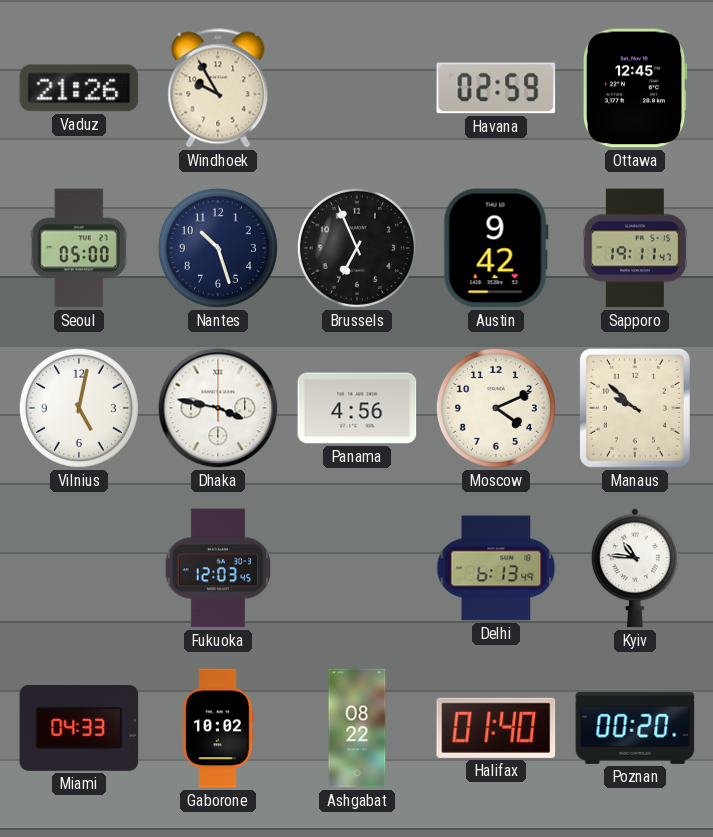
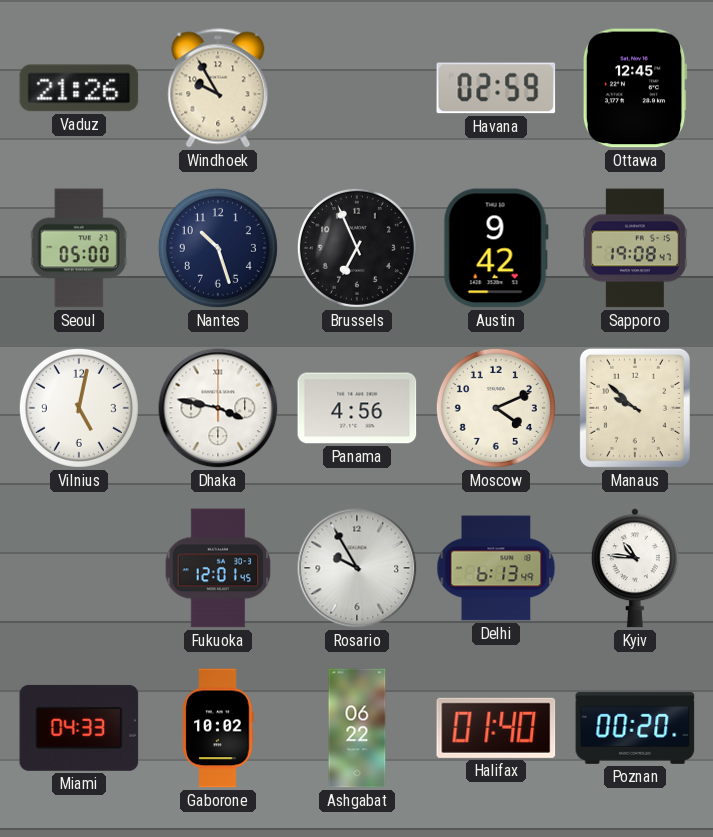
Sapporo: 19:11 -> 19:08
Fukuoka: 12:03 -> 12:01
Rosario: none -> 9:55
Ashgabat: 08:22 -> 06:22
